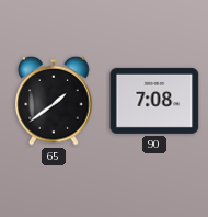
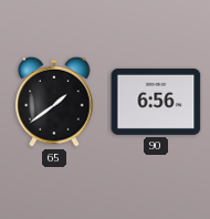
90: 7:08 -> 6:56
